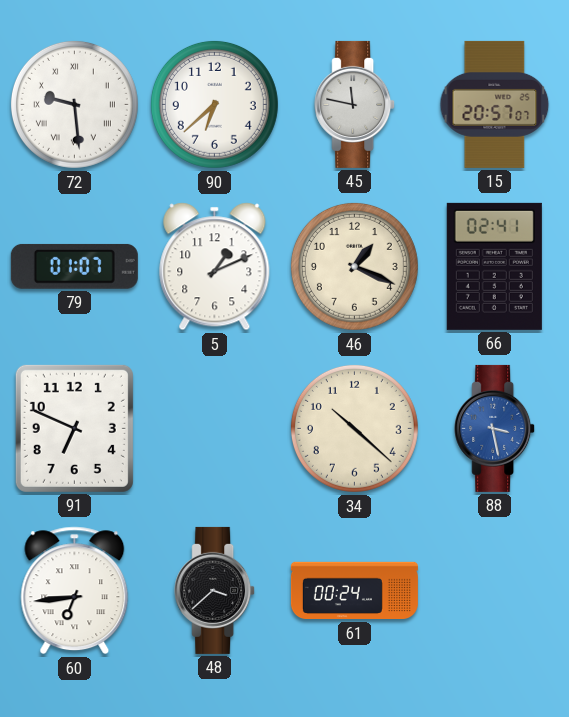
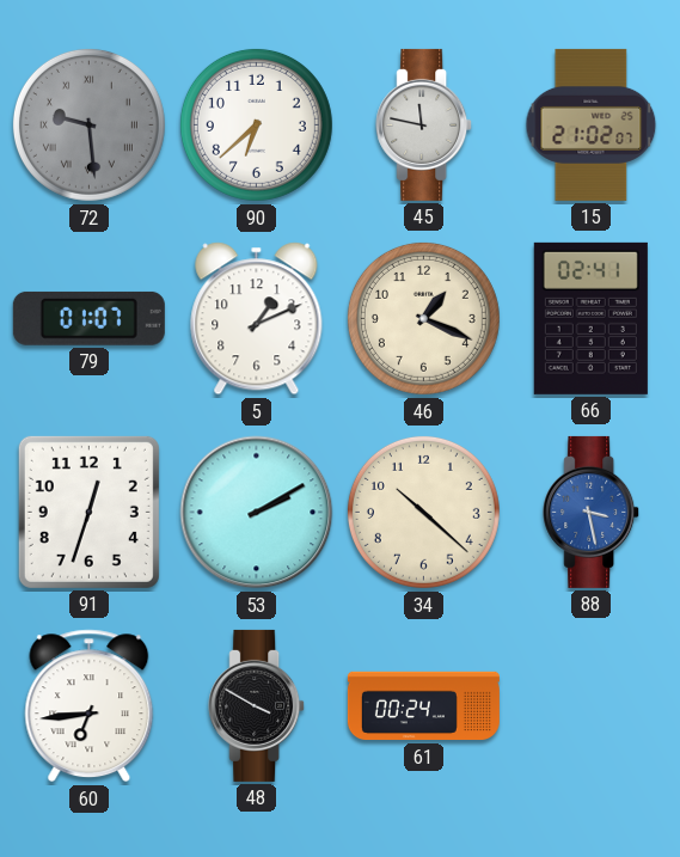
72 dial: white -> grey
15: 20:57 -> 21:02
91: 6:49 -> 12:33
53: none -> 2:10
48: 3:38 -> 3:50
